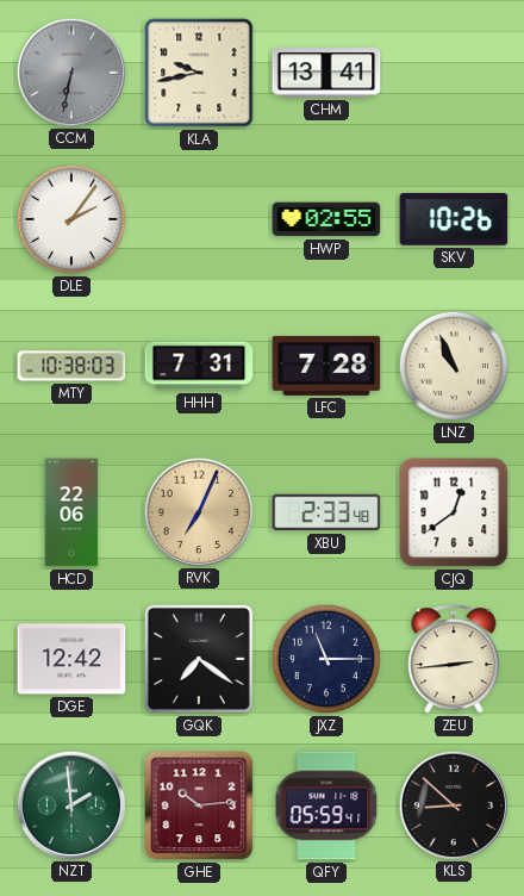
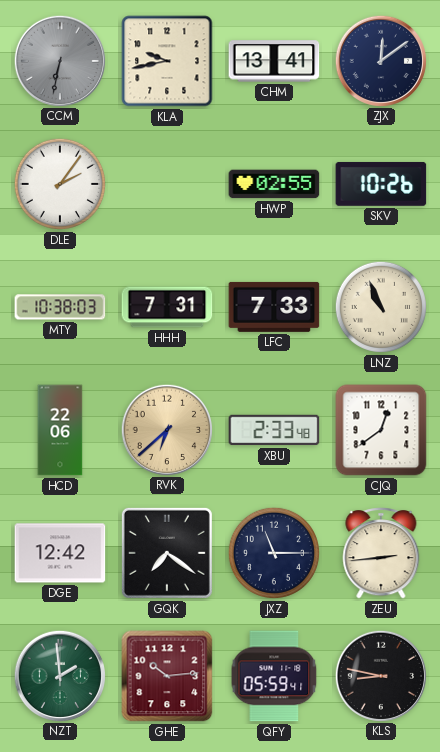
ZJX: none -> 12:09
LFC: 7:28 -> 7:33
RVK: 7:04 -> 6:38
KLS: 8:52 -> 8:47
